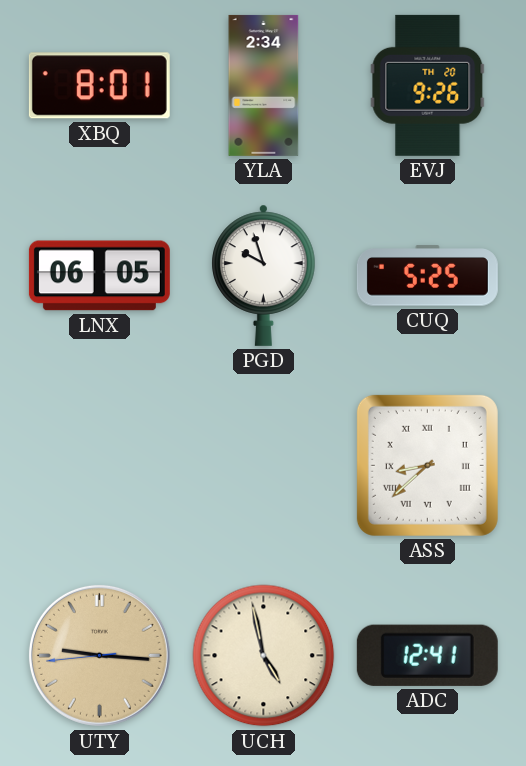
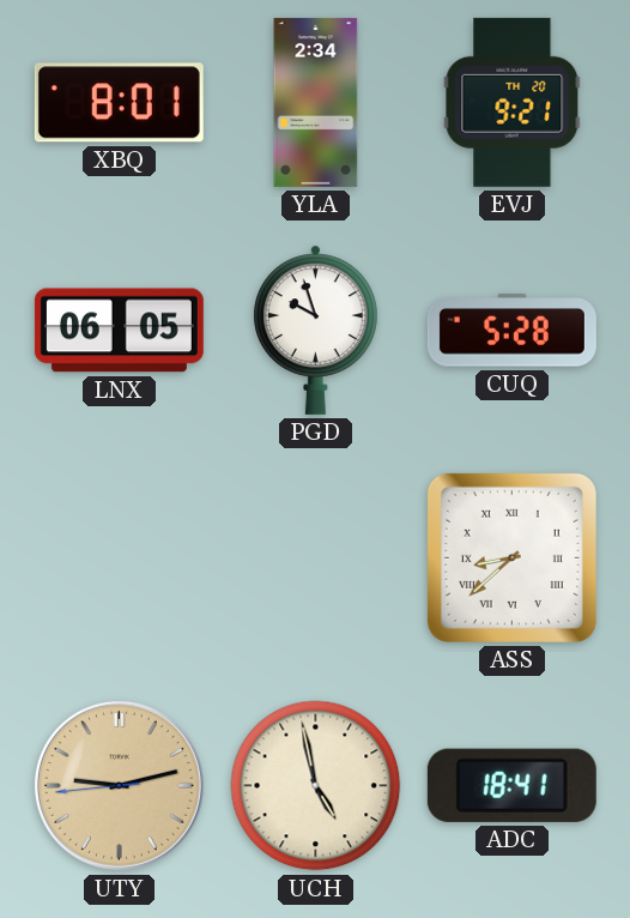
EVJ: 9:26 -> 9:21
CUQ: 5:25 -> 5:28
UTY: 9:15 -> 9:12
ADC: 12:41 -> 18:41
